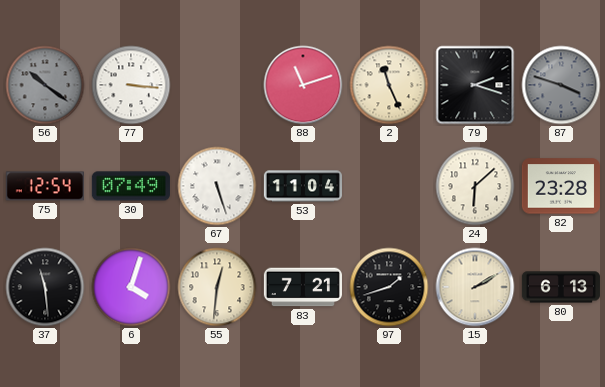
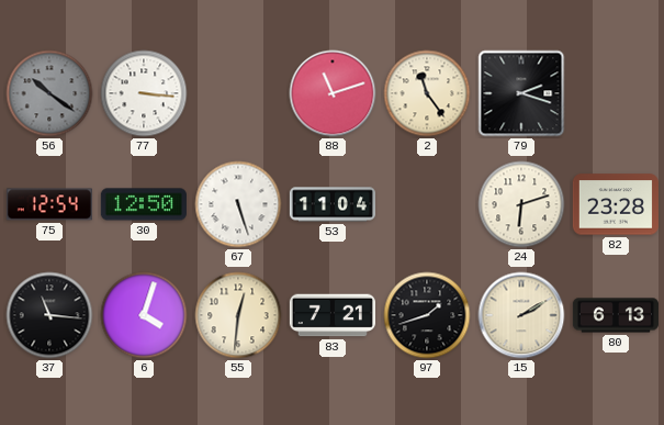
2: 11:26 -> 11:24
87: 3:48 -> none
30: 07:49 -> 12:50
24: 6:08 -> 6:12
37: 11:29 -> 11:16
